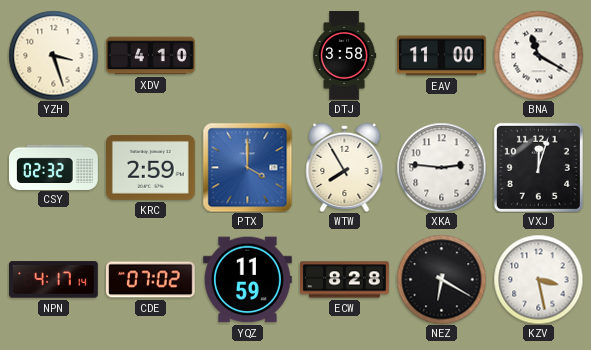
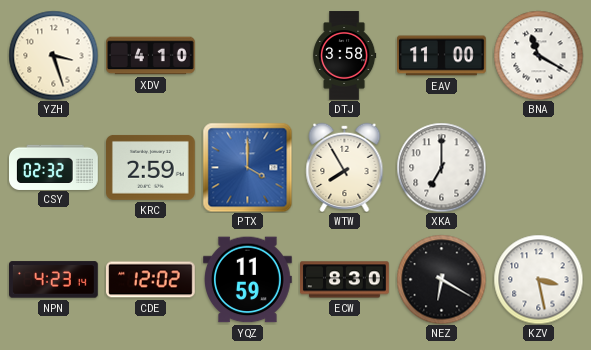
XKA: 2:46 -> 7:00
VXJ: 12:03 -> none
NPN: 4:17 -> 4:23
CDE: 07:02 -> 12:02
ECW: 8:28 -> 8:30
